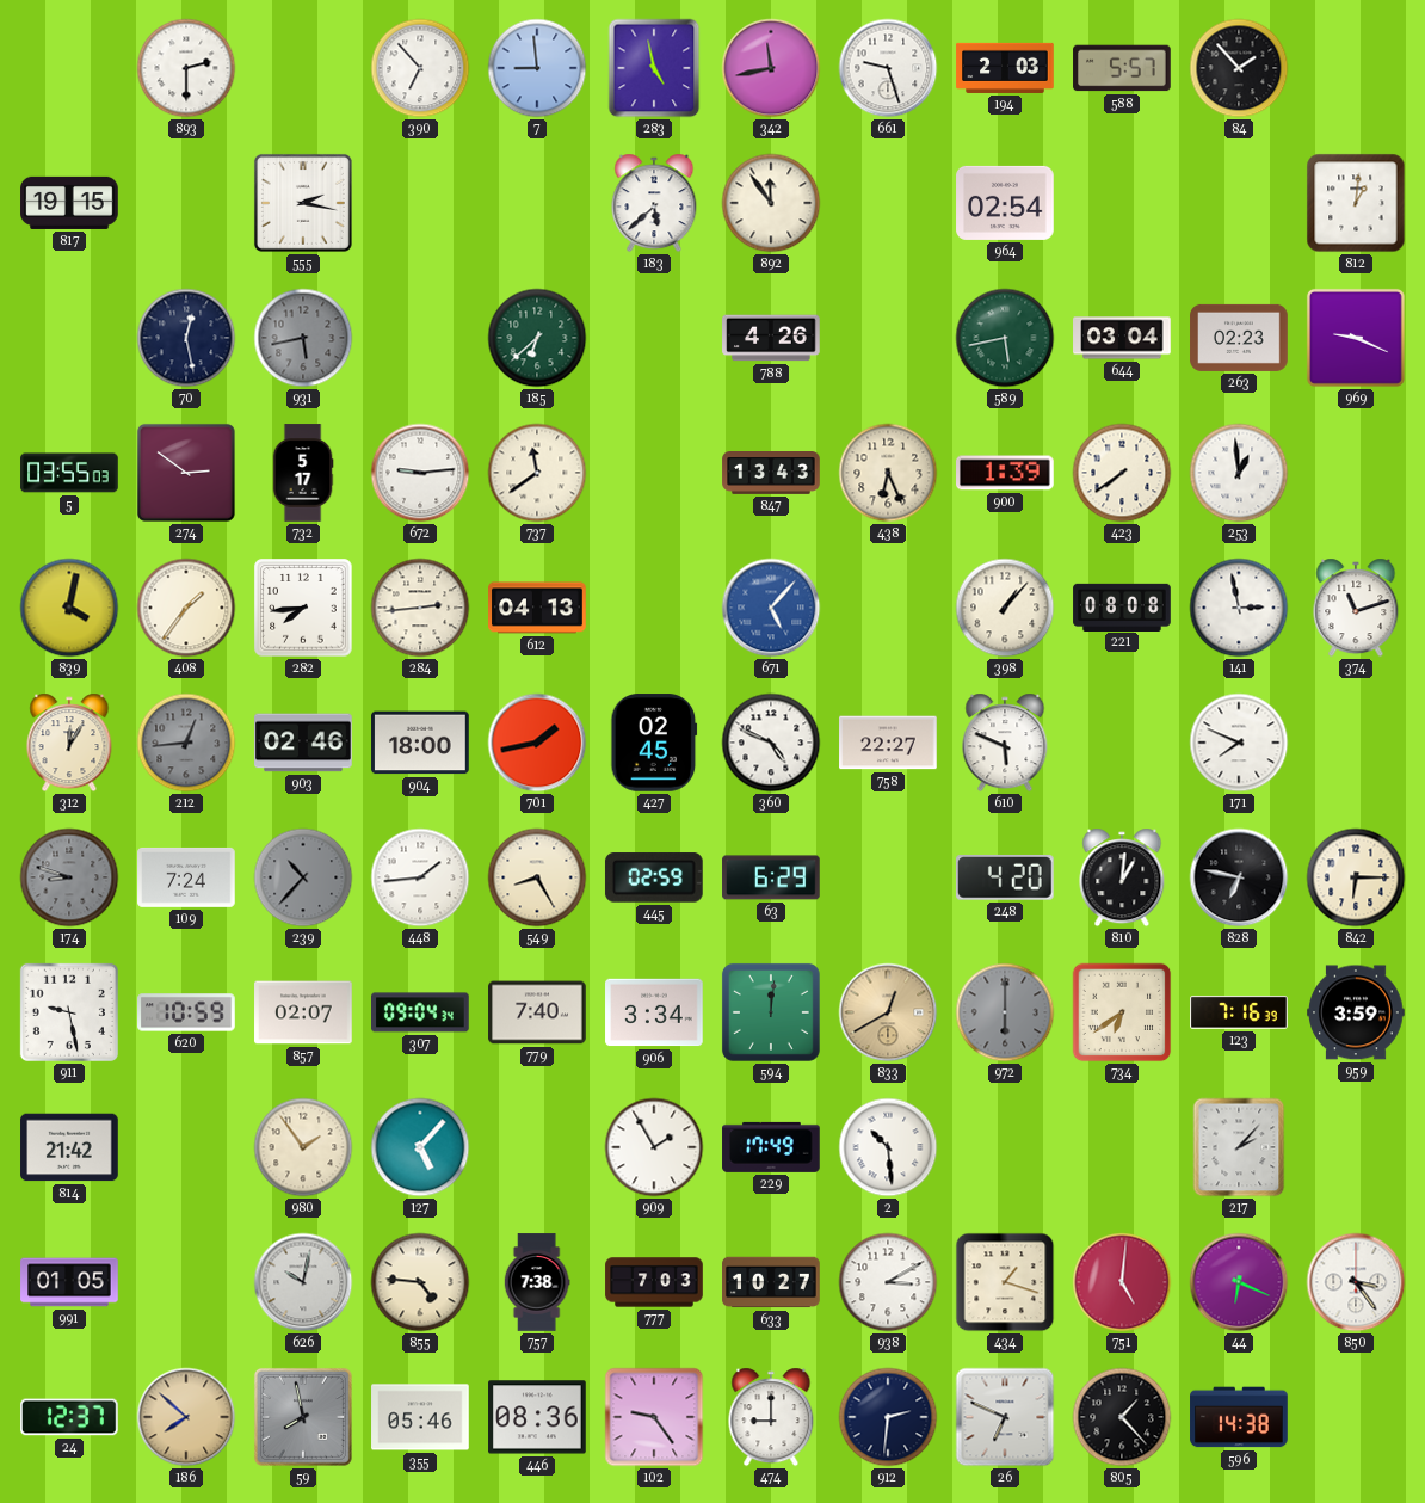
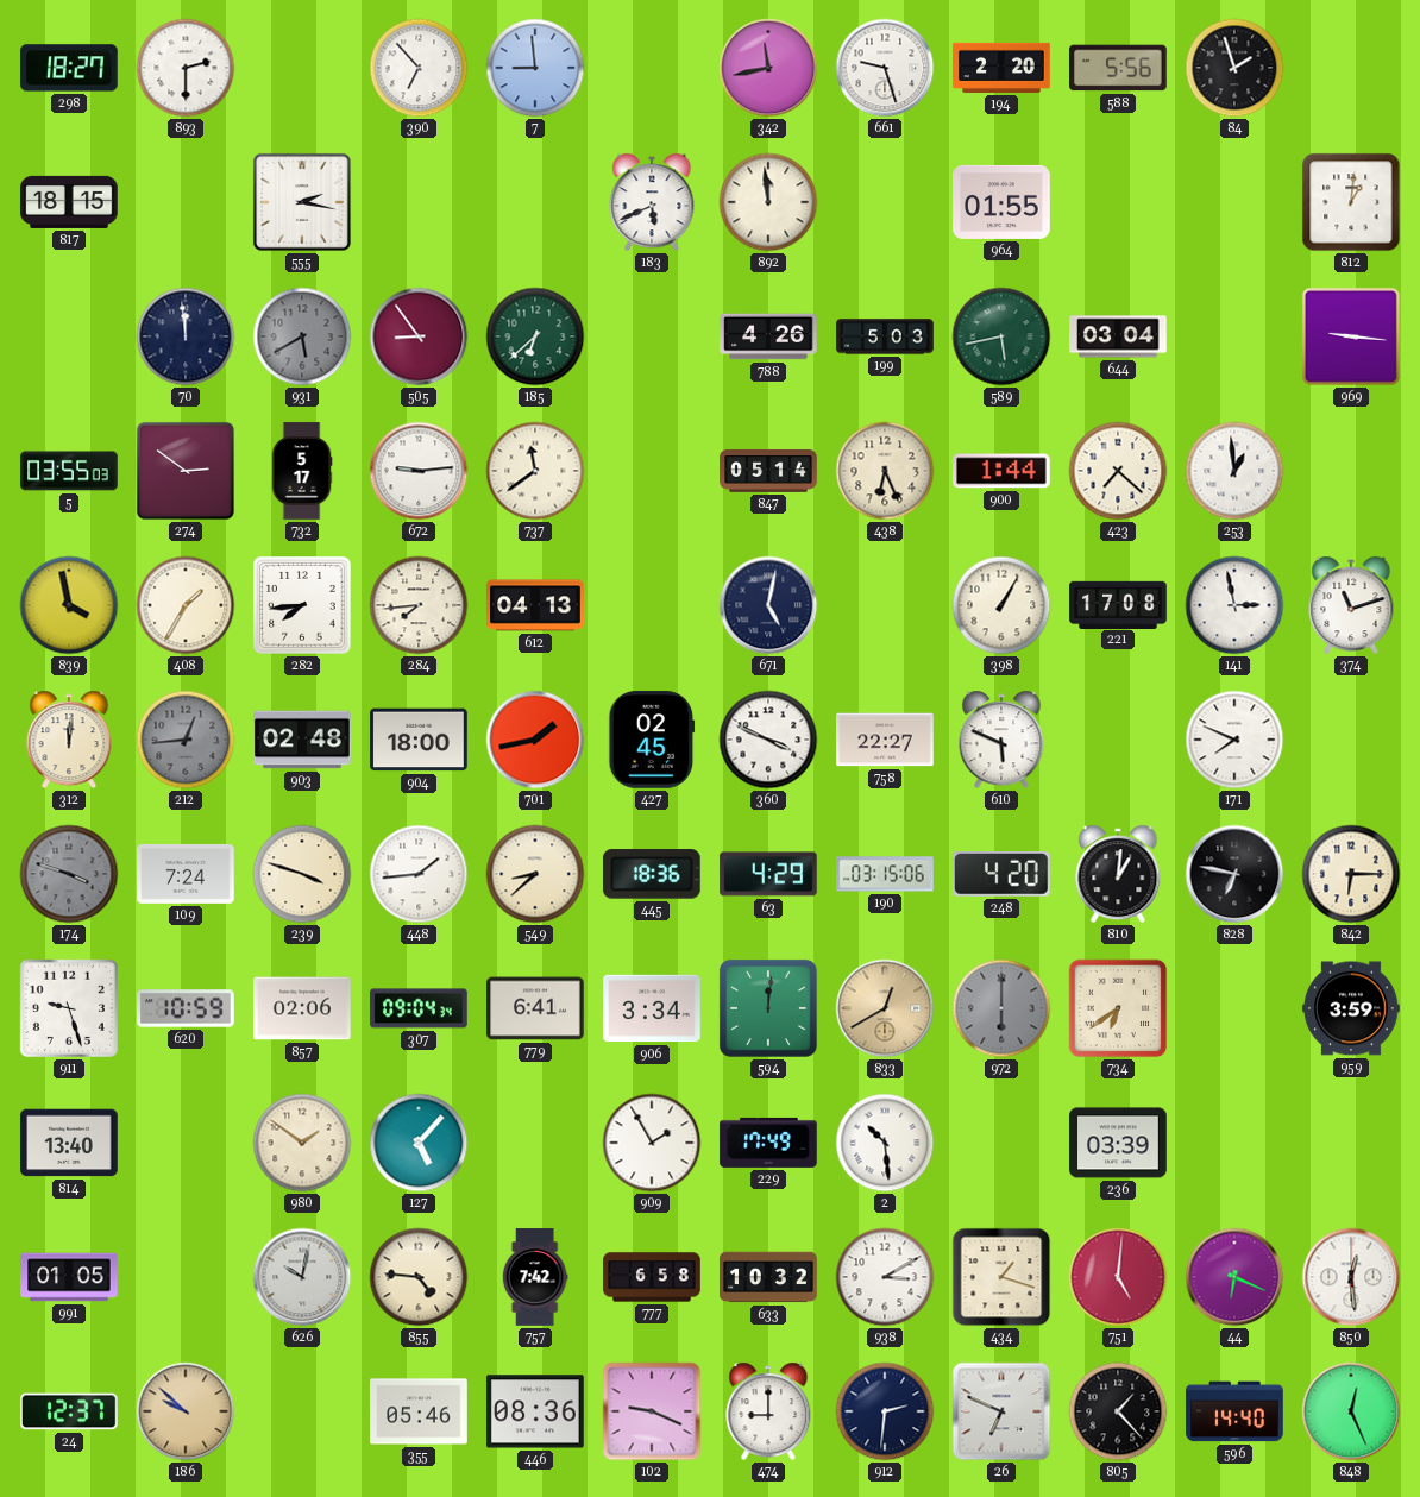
298: none -> 18:27
283: 4:58 -> none
194: 2:03 -> 2:20
588: 5:57 -> 5:56
84: 1:53 -> 1:57
817: 19:15 -> 18:15
183: 5:38 -> 5:41
892: 11:54 -> 11:59
964: 02:54 -> 01:55
70: 12:28 -> 11:59
931: 5:43 -> 5:40
505: none -> 8:54
199: none -> 5:03
263: 02:23 -> none
969: 9:19 -> 9:16
847: 13:43 -> 05:14
900: 1:39 -> 1:44
423: 7:39 -> 7:22
839: 4:02 -> 3:58
408: 1:36 -> 1:35
284: 2:44 -> 7:44
671: 5:07 -> 5:02
671 dial: blue -> navy
398: 1:07 -> 1:05
221: 08:08 -> 17:08
312: 12:05 -> 12:01
903: 02:46 -> 02:48
360: 4:49 -> 3:49
174: 8:48 -> 3:48
239: 10:37 -> 3:48
239 dial: grey -> cream
549: 8:25 -> 8:38
445: 02:59 -> 18:36
63: 6:29 -> 4:29
190: none -> 03:15
911: 9:28 -> 9:27
857: 02:07 -> 02:06
779: 7:40 -> 6:41
123: 7:16 -> none
814: 21:42 -> 13:40
980: 1:54 -> 1:51
236: none -> 03:39
217: 2:07 -> none
757: 7:38 -> 7:42
777: 7:03 -> 6:58
633: 10:27 -> 10:32
850: 3:24 -> 12:29
186: 7:52 -> 9:52
59: 7:58 -> none
102: 9:24 -> 9:19
596: 14:38 -> 14:40
848: none -> 12:26
